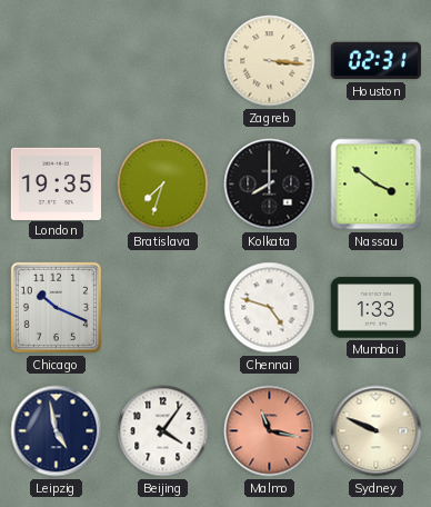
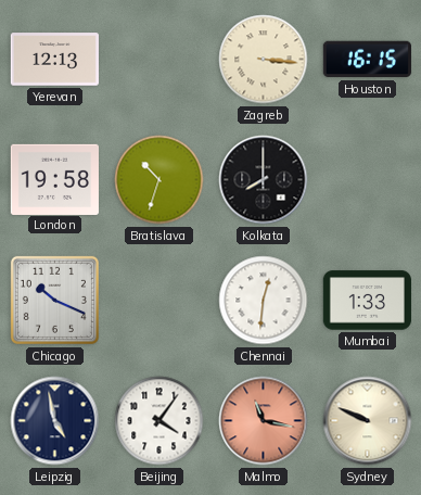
Yerevan: none -> 12:13
Houston: 02:31 -> 16:15
London: 19:35 -> 19:58
Bratislava: 7:33 -> 10:33
Nassau: 3:51 -> none
Chennai: 4:48 -> 12:31
